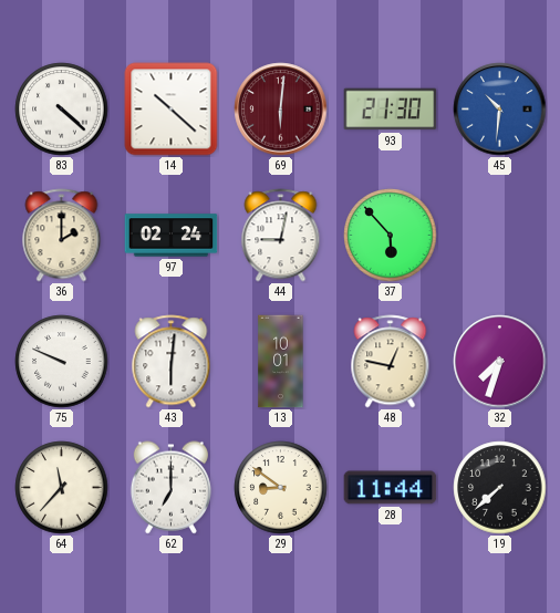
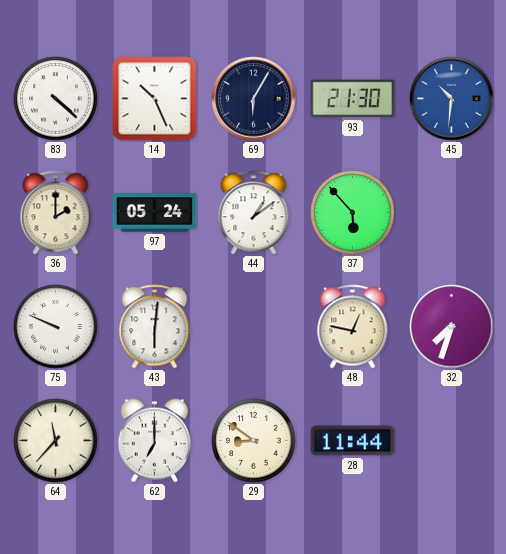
14: 10:22 -> 10:26
69: 6:01 -> 6:05
69 dial: burgundy -> navy
97: 02:24 -> 05:24
44: 9:02 -> 1:09
13: 10:01 -> none
19: 7:38 -> none
